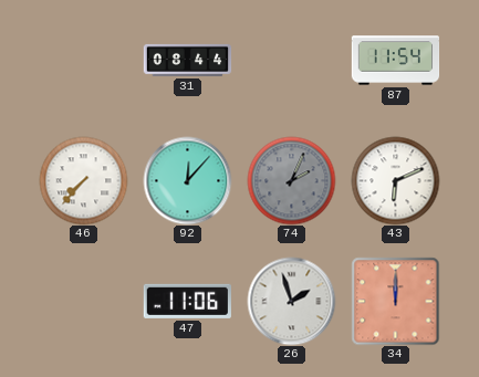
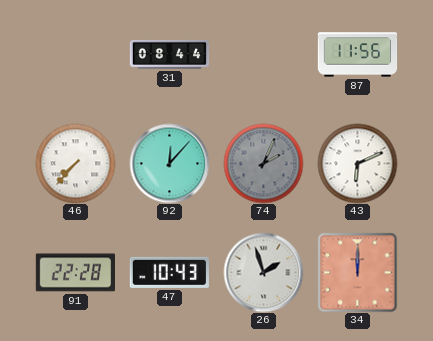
87: 11:54 -> 11:56
91: none -> 22:28
47: 11:06 -> 10:43
